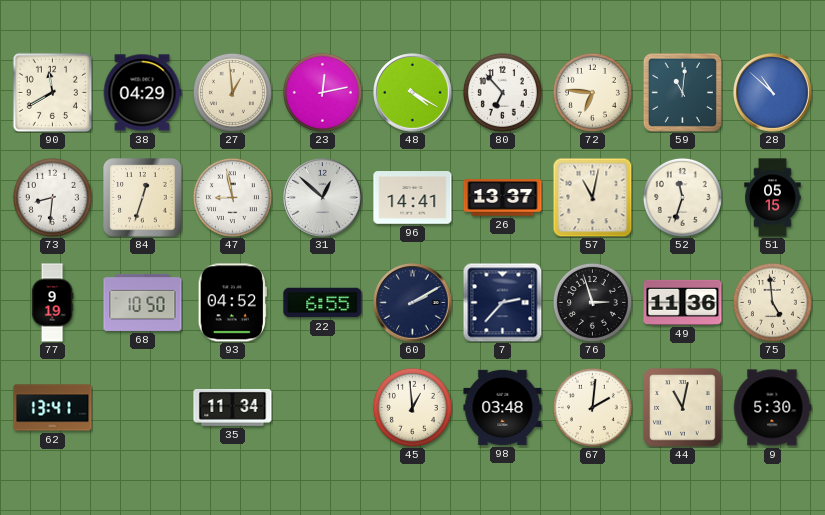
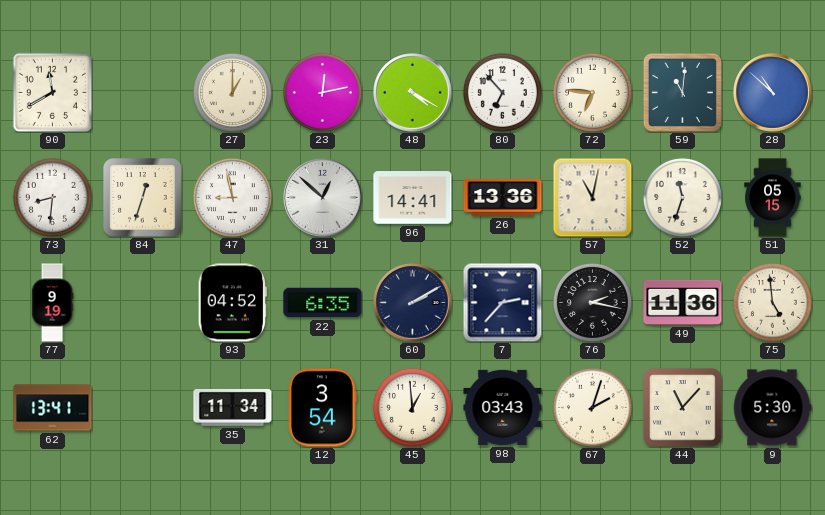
38: 04:29 -> none
27: 12:59 -> 1:00
26: 13:37 -> 13:36
68: 10:50 -> none
22: 6:55 -> 6:35
76: 2:57 -> 2:17
12: none -> 3:54
98: 03:48 -> 03:43
67: 2:01 -> 2:03
44: 11:02 -> 11:07
